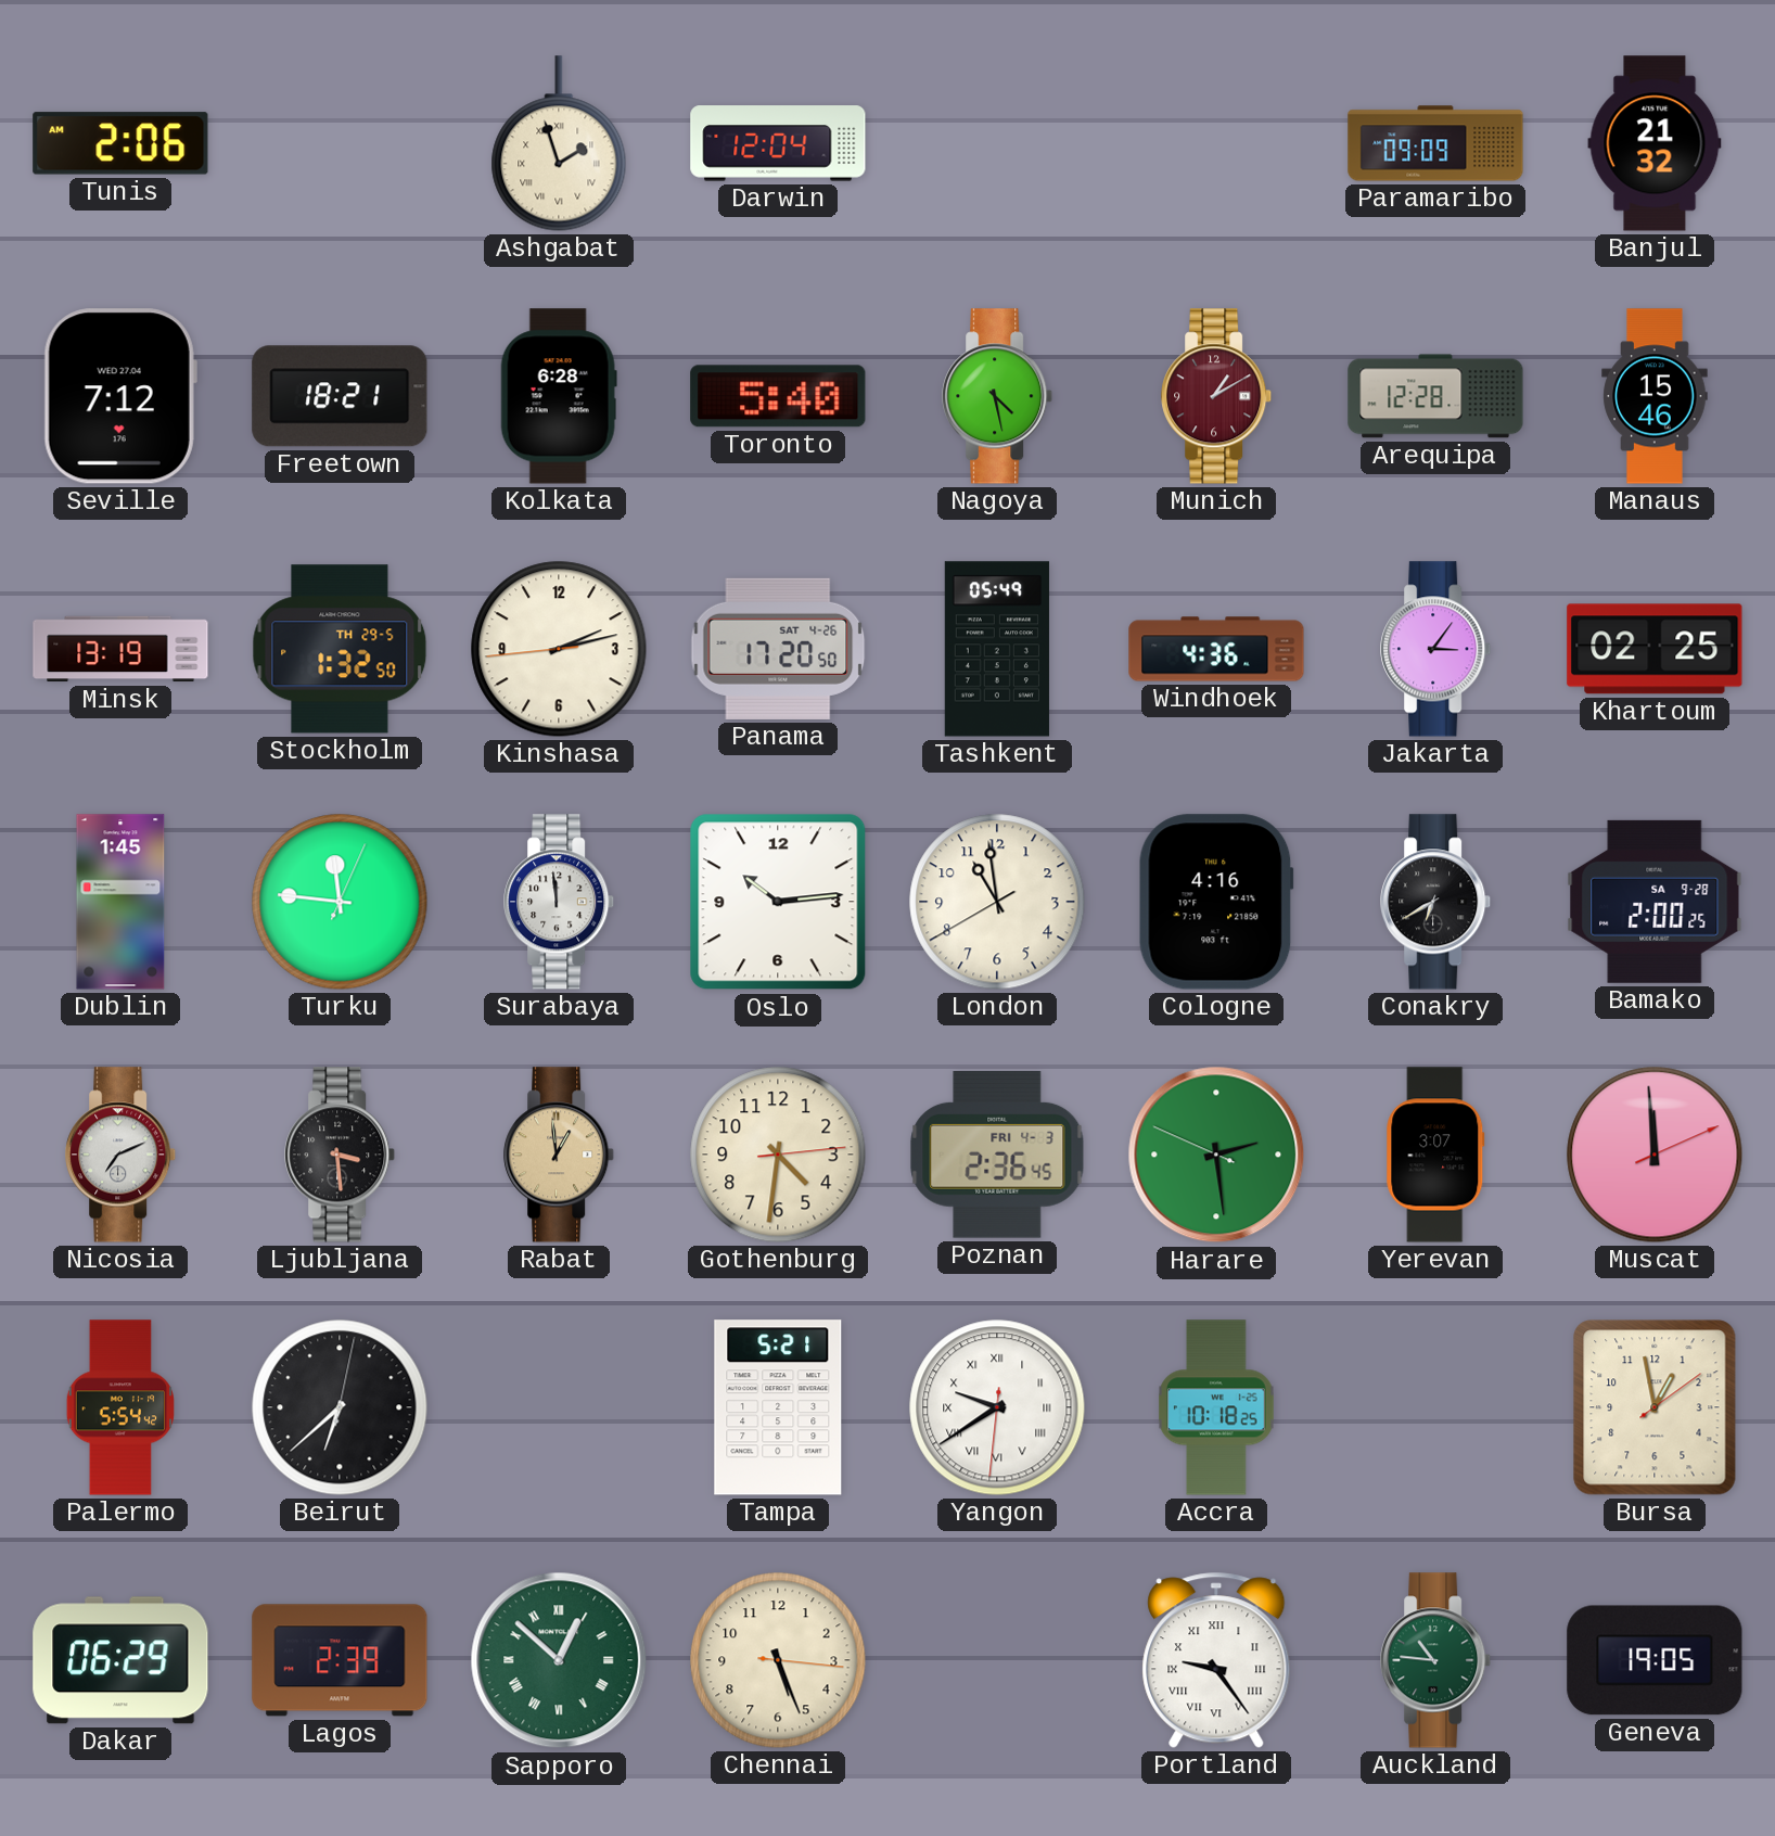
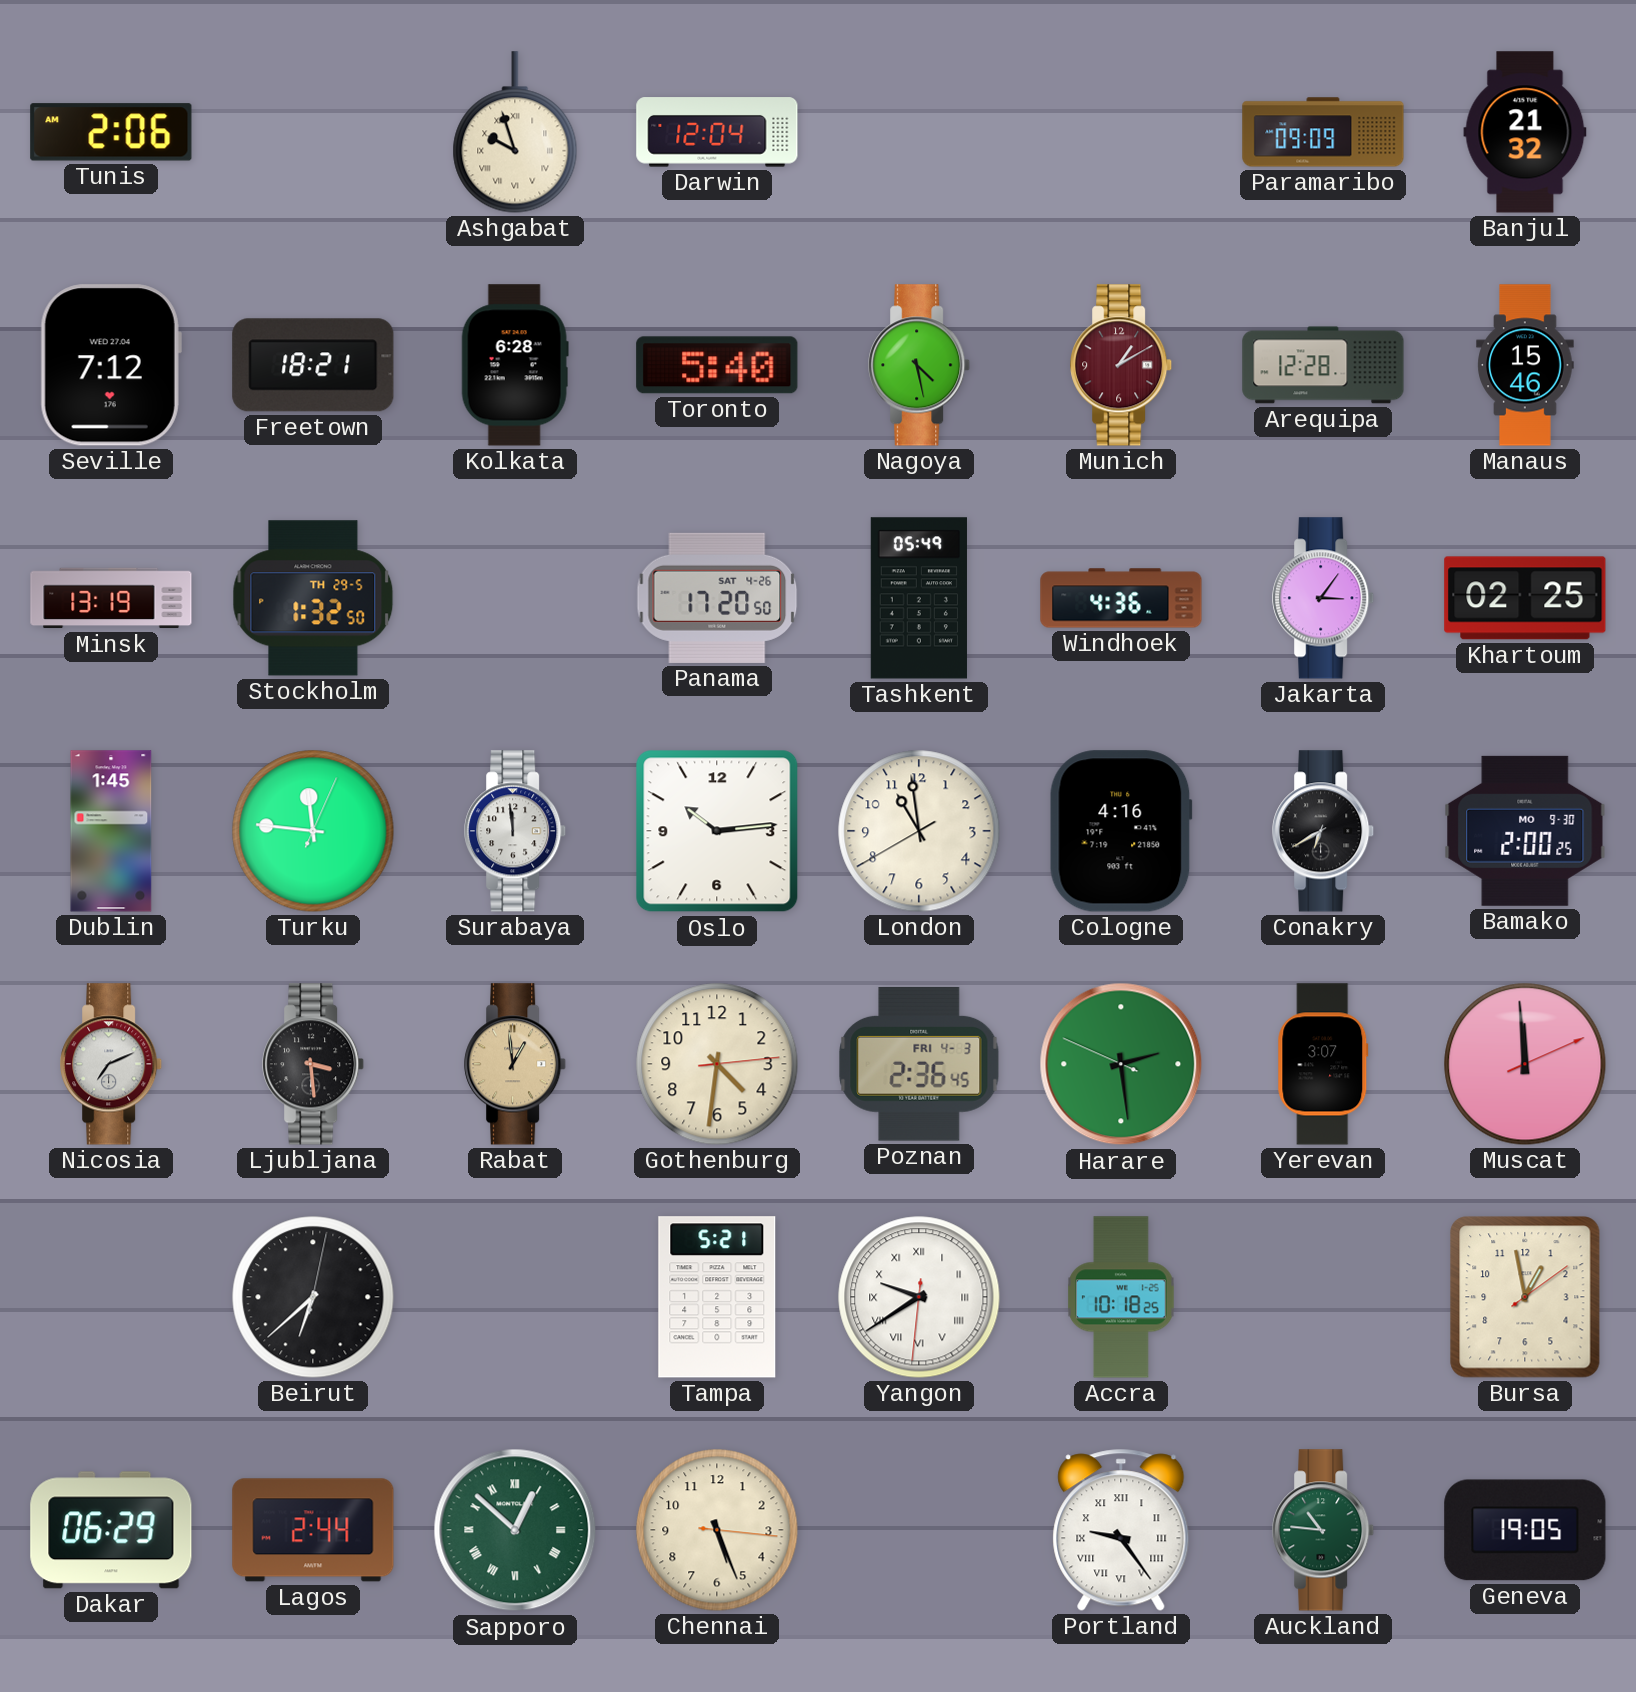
Ashgabat: 1:57 -> 9:57
Kinshasa: 2:12 -> none
Bamako date: SA 9-28 -> MO 9-30
Palermo: 5:54 -> none
Lagos: 2:39 -> 2:44
